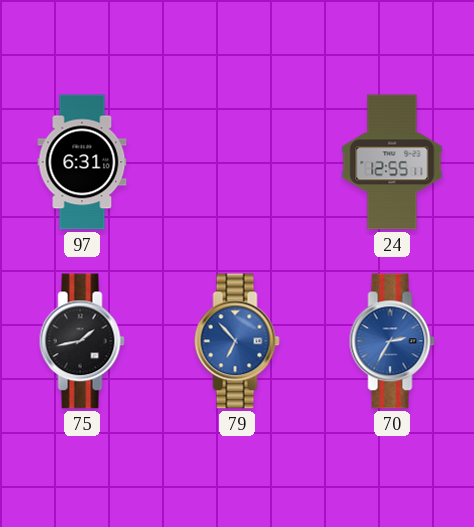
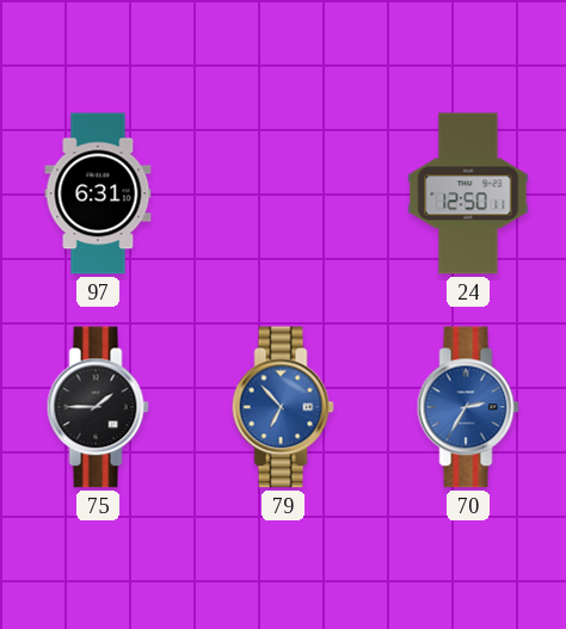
24: 12:55 -> 12:50
75: 1:43 -> 1:45
